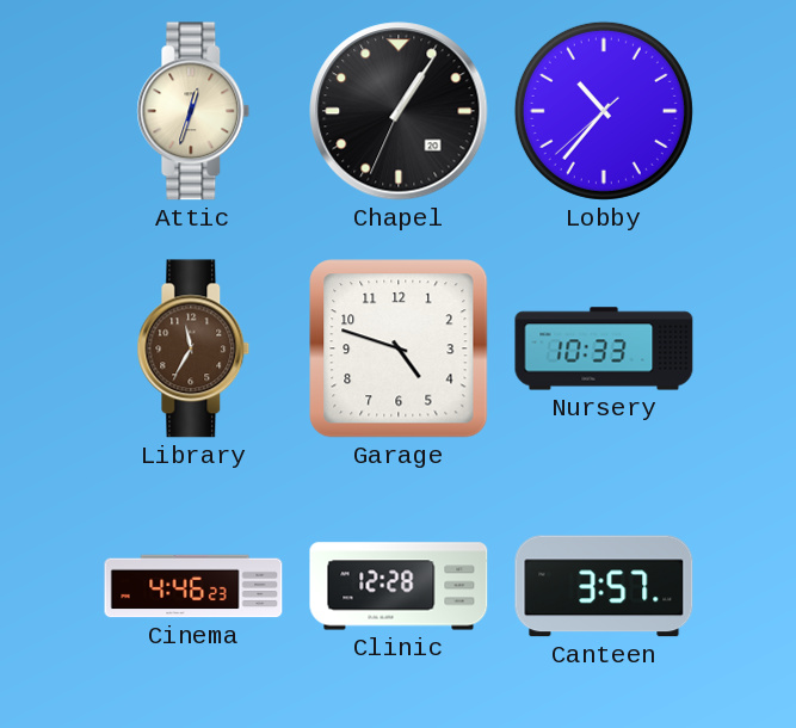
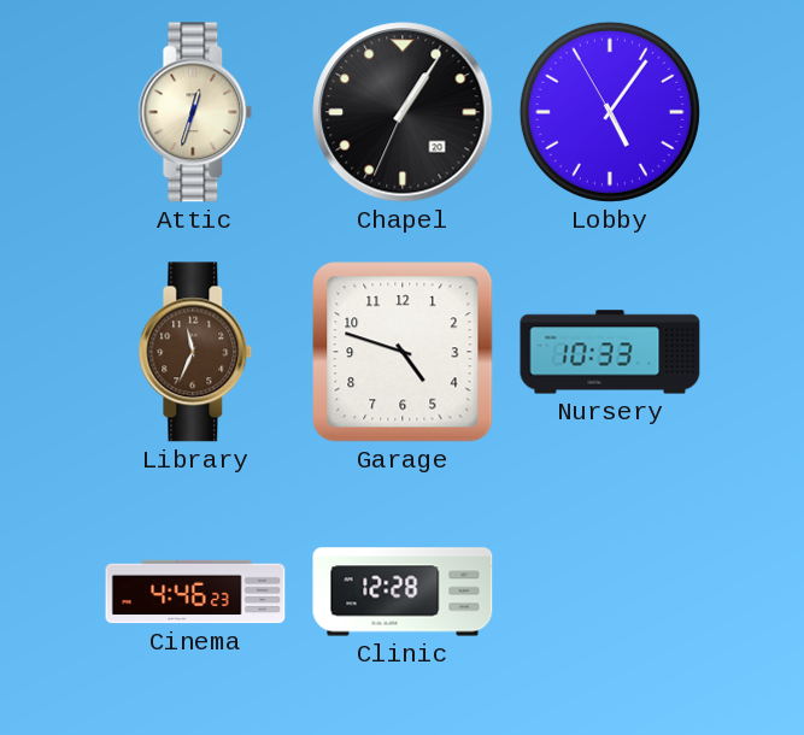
Lobby: 10:36 -> 5:05
Library: 11:35 -> 11:34
Canteen: 3:57 -> none
